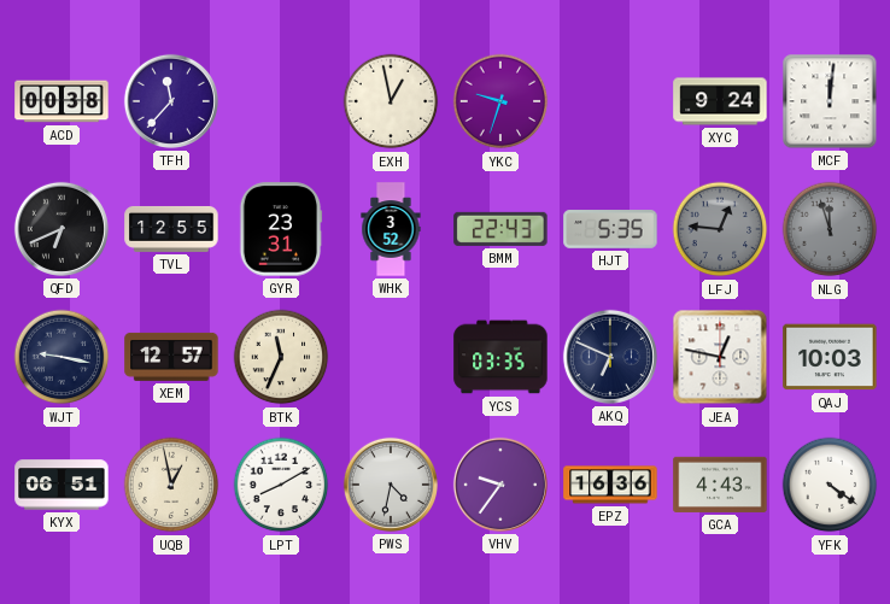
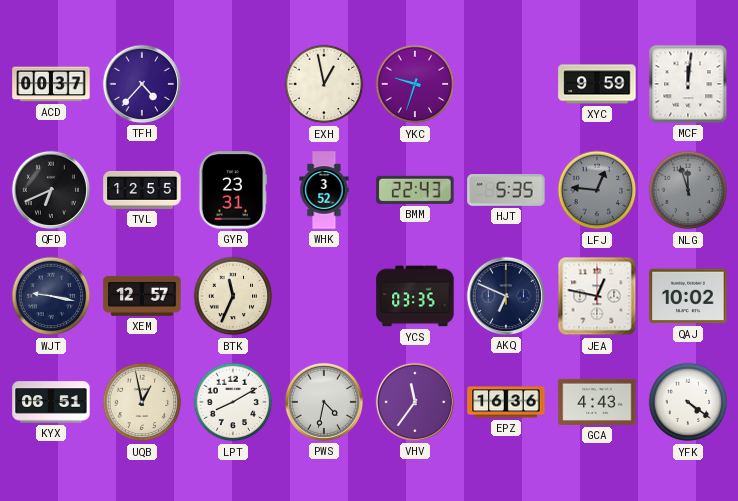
ACD: 00:38 -> 00:37
TFH: 11:37 -> 4:37
XYC: 9:24 -> 9:59
QAJ: 10:03 -> 10:02
VHV: 9:36 -> 11:36
